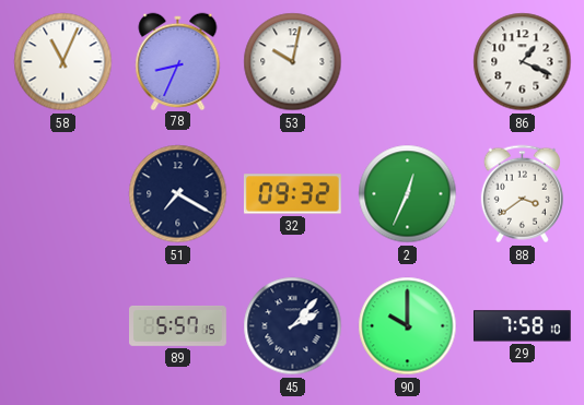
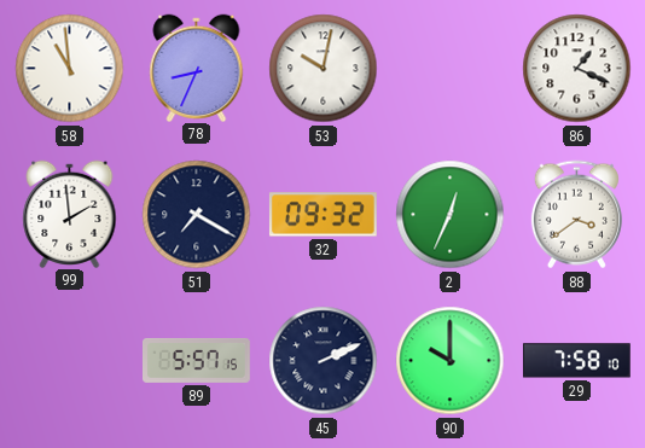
58: 11:04 -> 10:59
99: none -> 1:59
45: 2:07 -> 2:11
